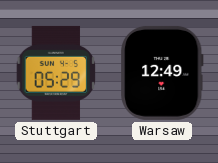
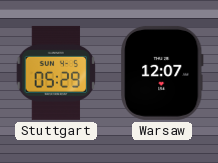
Warsaw: 12:49 -> 12:07
